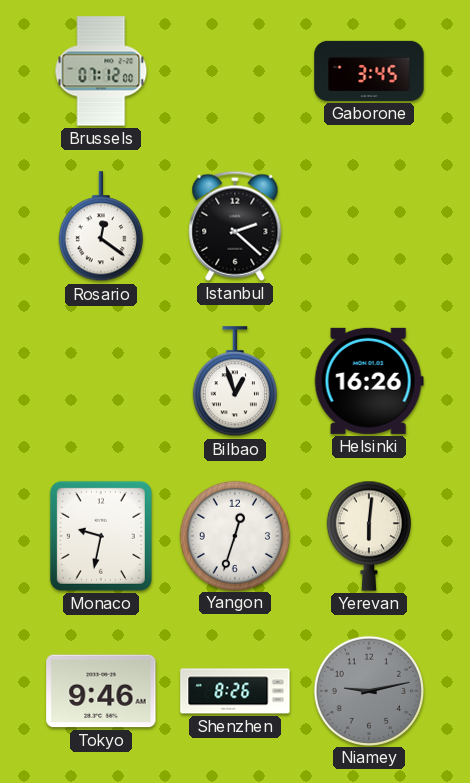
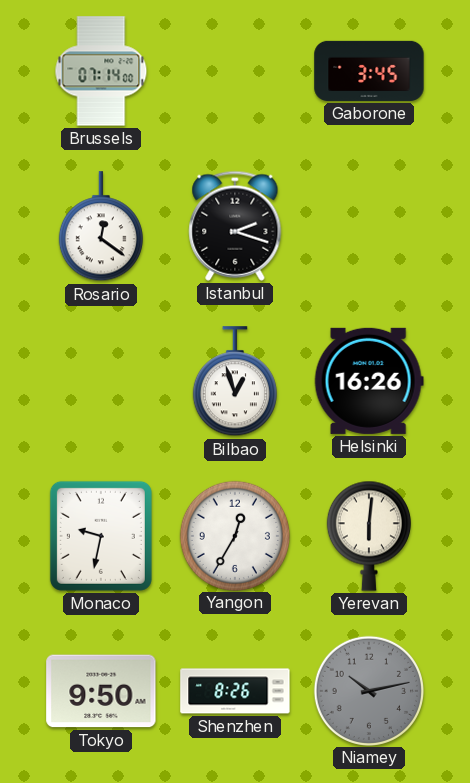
Brussels: 07:12 -> 07:14
Istanbul: 2:22 -> 2:18
Yangon: 12:33 -> 12:35
Tokyo: 9:46 -> 9:50
Niamey: 9:13 -> 10:13
